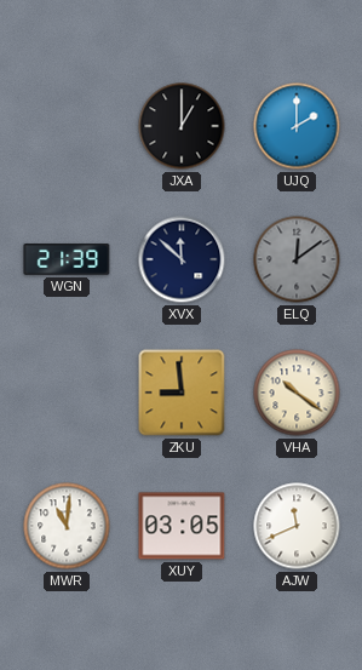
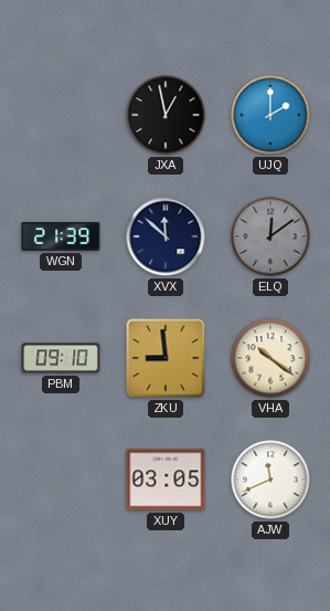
JXA: 1:00 -> 12:58
PBM: none -> 09:10
MWR: 11:01 -> none
